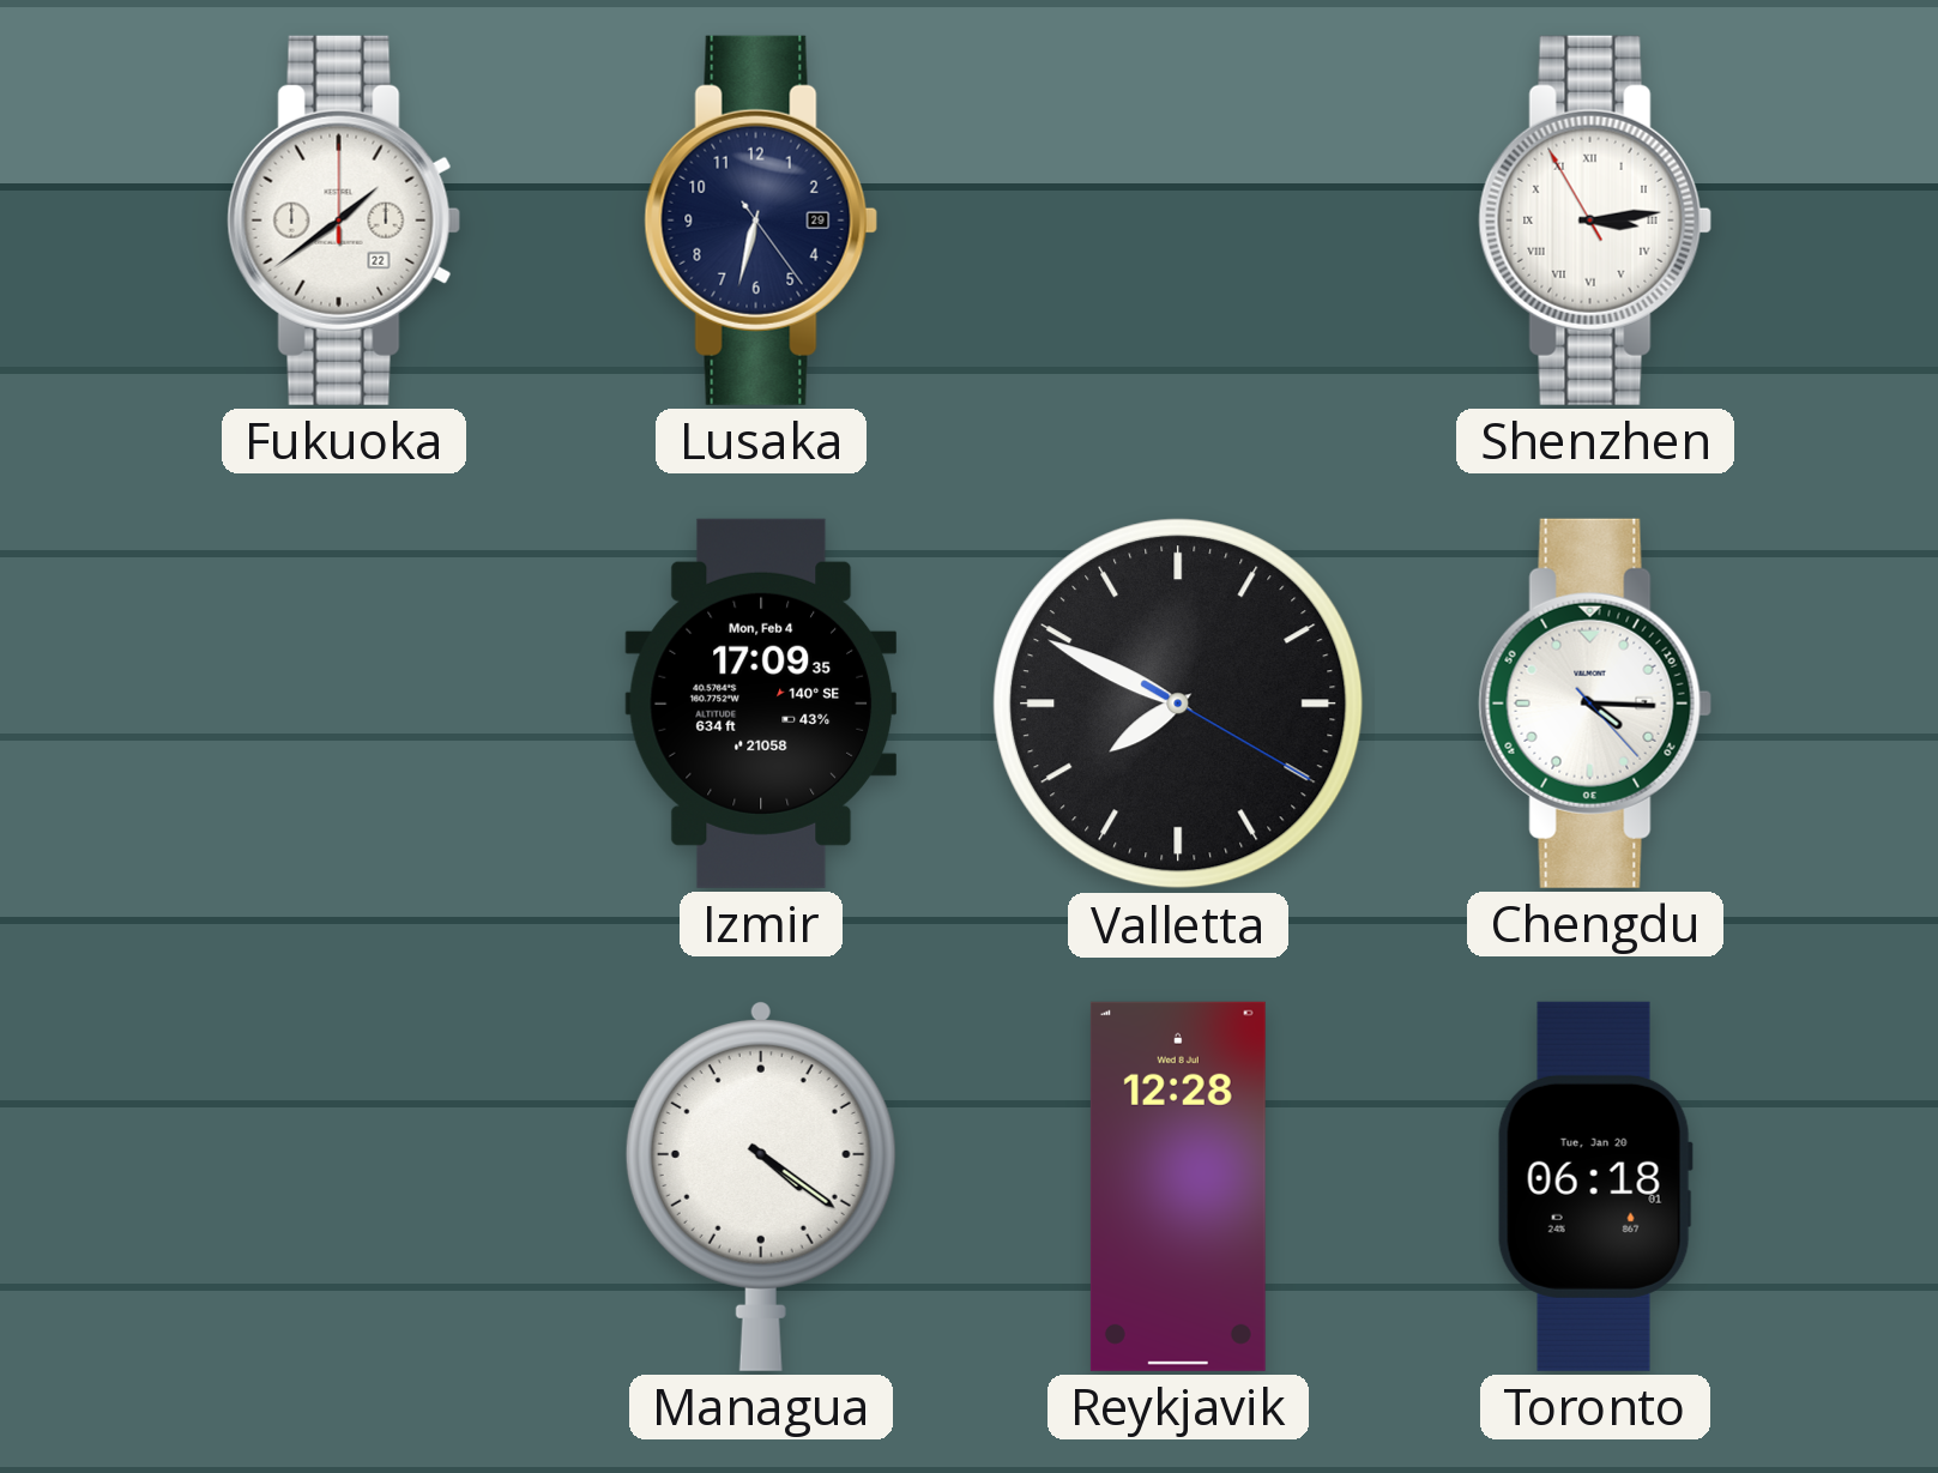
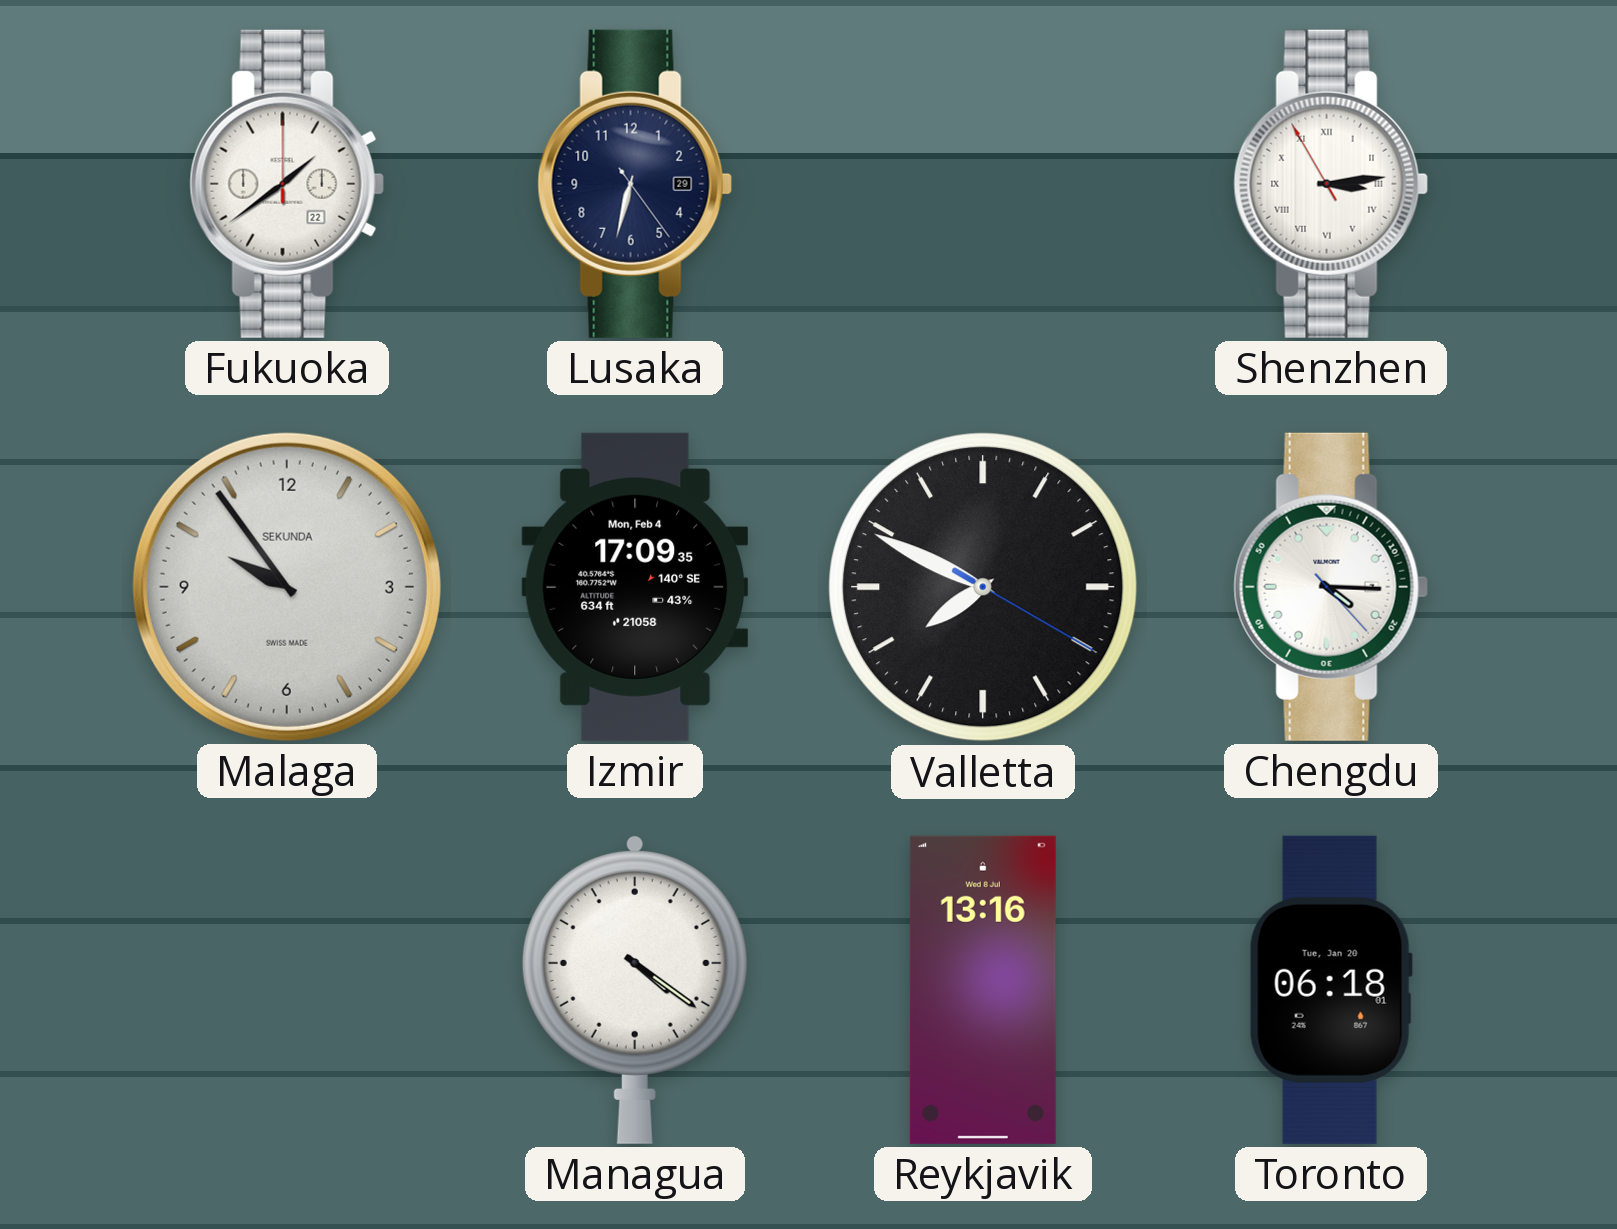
Malaga: none -> 9:54
Reykjavik: 12:28 -> 13:16
